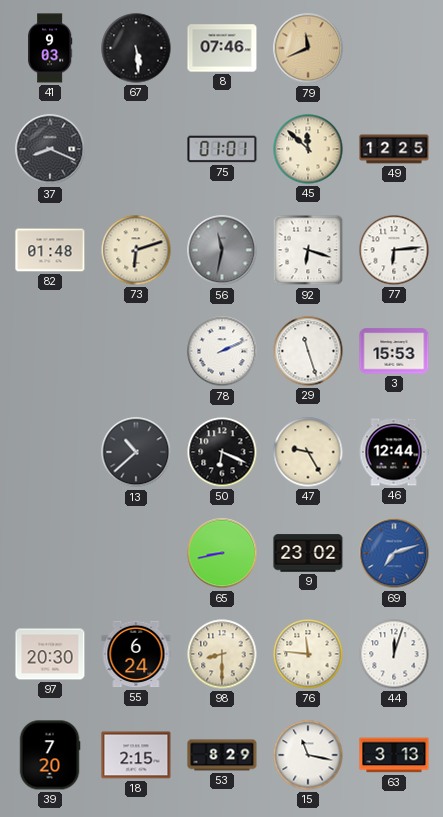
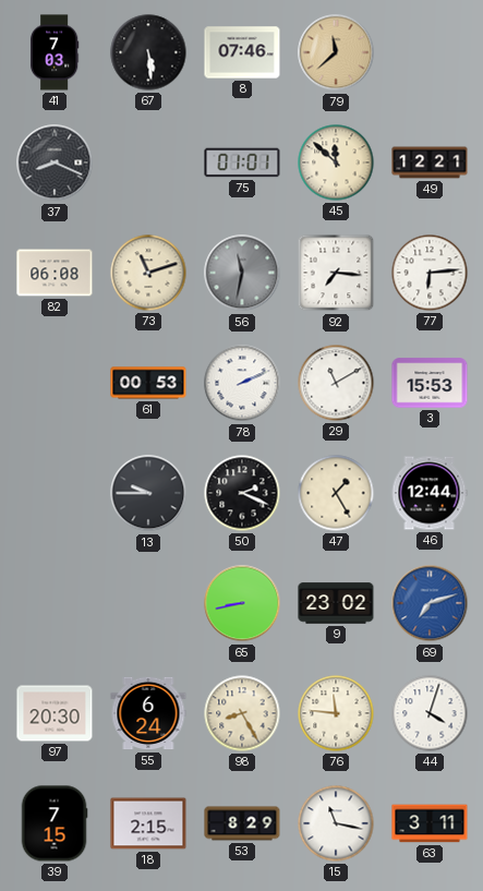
41: 9:03 -> 7:03
79: 11:41 -> 11:38
49: 12:25 -> 12:21
82: 01:48 -> 06:08
73: 6:12 -> 11:12
92: 6:18 -> 7:16
61: none -> 00:53
29: 11:27 -> 11:10
13: 10:38 -> 9:45
50: 6:19 -> 2:19
47: 9:25 -> 1:25
98: 8:30 -> 8:25
44: 12:03 -> 4:03
39: 7:20 -> 7:15
63: 3:13 -> 3:11
